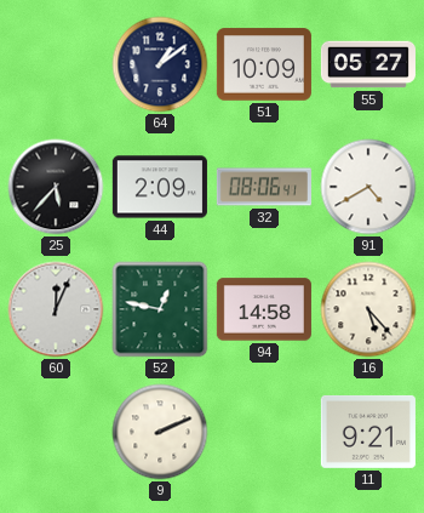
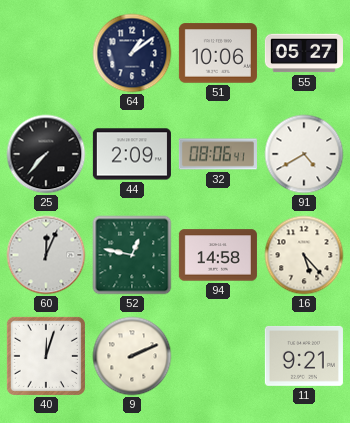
51: 10:09 -> 10:06
25: 5:37 -> 7:37
40: none -> 12:03
